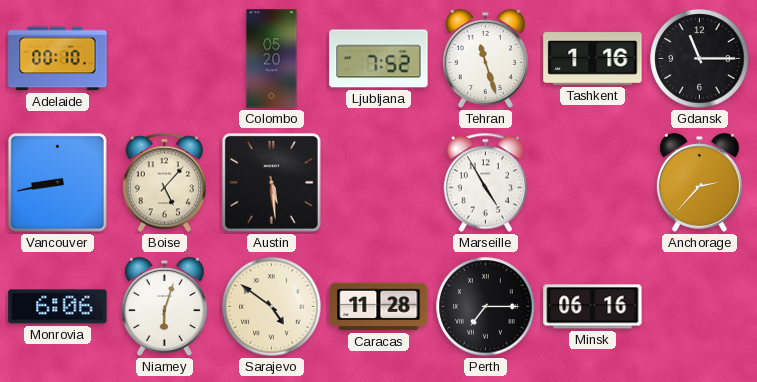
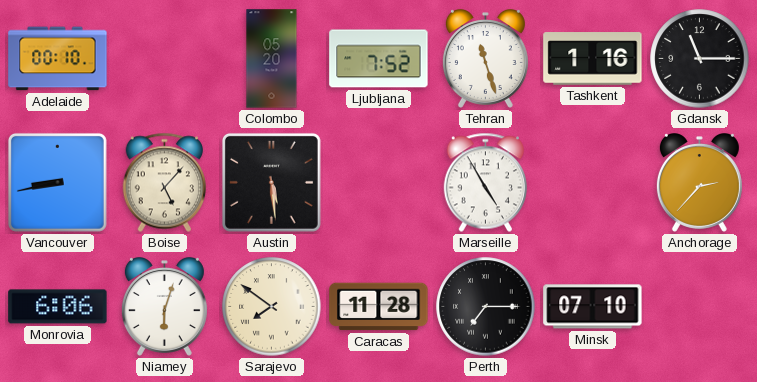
Sarajevo: 4:51 -> 7:51
Minsk: 06:16 -> 07:10
